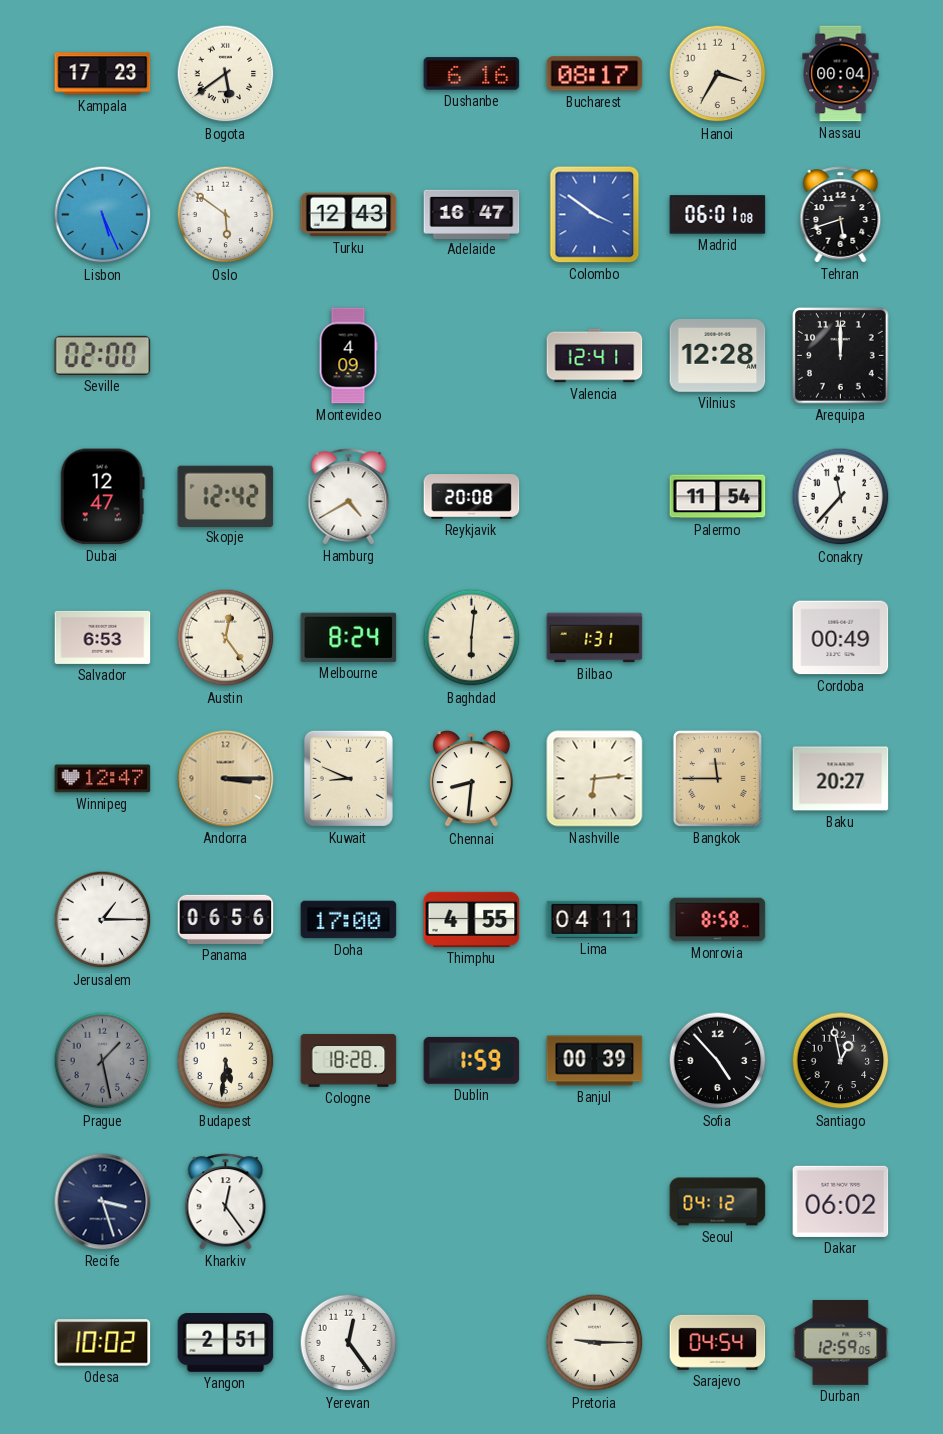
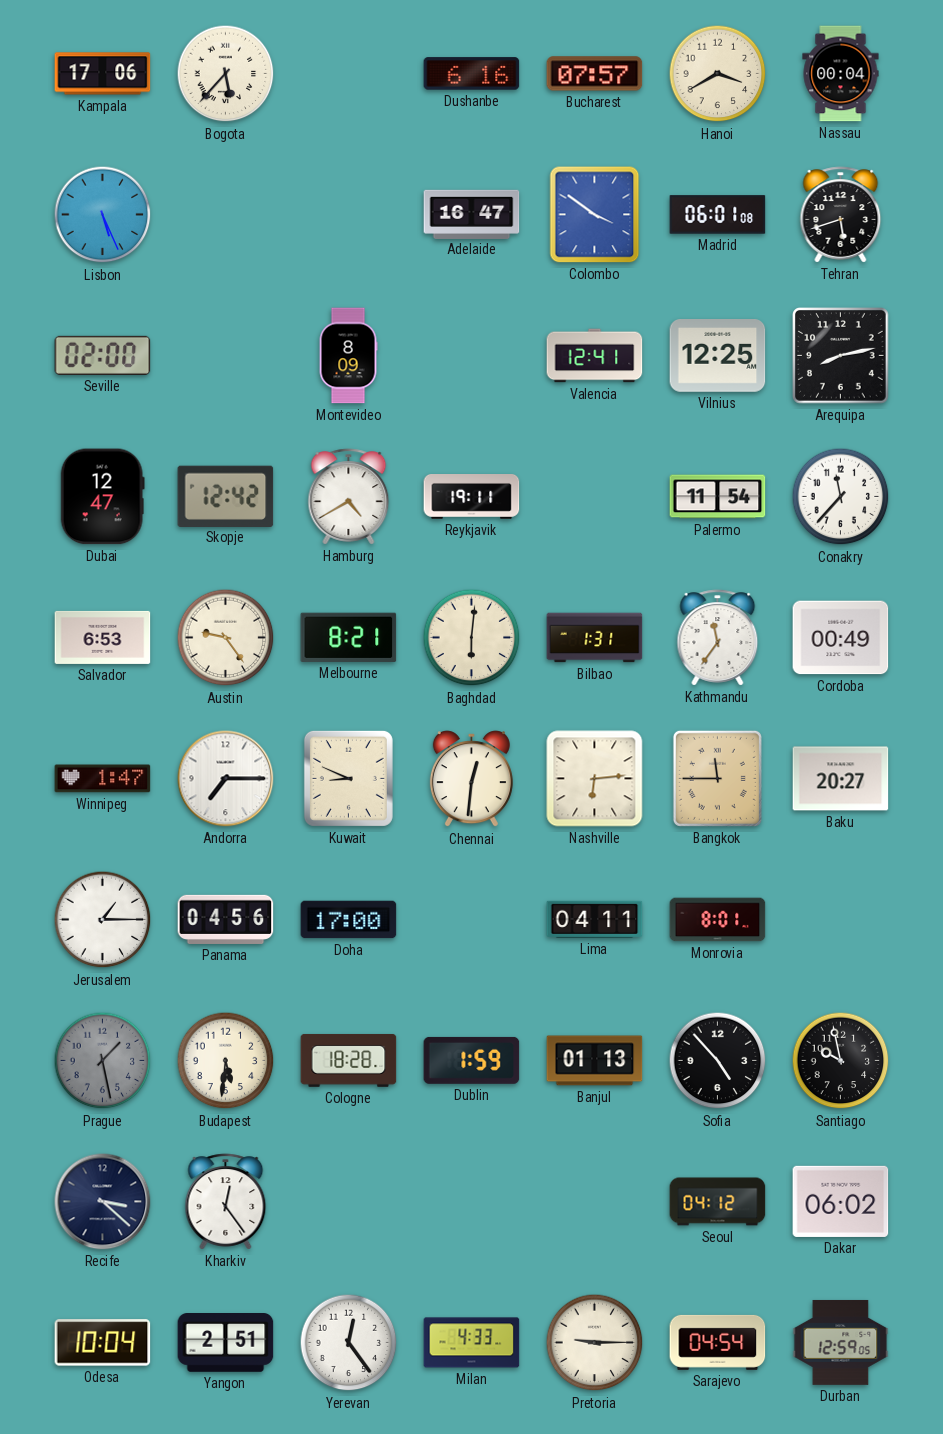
Kampala: 17:23 -> 17:06
Bogota: 5:39 -> 5:37
Bucharest: 08:17 -> 07:57
Hanoi: 3:35 -> 3:40
Oslo: 5:51 -> none
Turku: 12:43 -> none
Montevideo: 4:09 -> 8:09
Vilnius: 12:28 -> 12:25
Arequipa: 12:00 -> 8:13
Reykjavik: 20:08 -> 19:11
Austin: 12:24 -> 9:24
Melbourne: 8:24 -> 8:21
Kathmandu: none -> 11:36
Winnipeg: 12:47 -> 1:47
Andorra: 3:15 -> 7:15
Andorra dial: champagne -> white
Chennai: 8:31 -> 12:31
Panama: 06:56 -> 04:56
Thimphu: 4:55 -> none
Monrovia: 8:58 -> 8:01
Banjul: 00:39 -> 01:13
Santiago: 12:58 -> 9:58
Recife: 3:27 -> 3:22
Odesa: 10:02 -> 10:04
Milan: none -> 4:33
